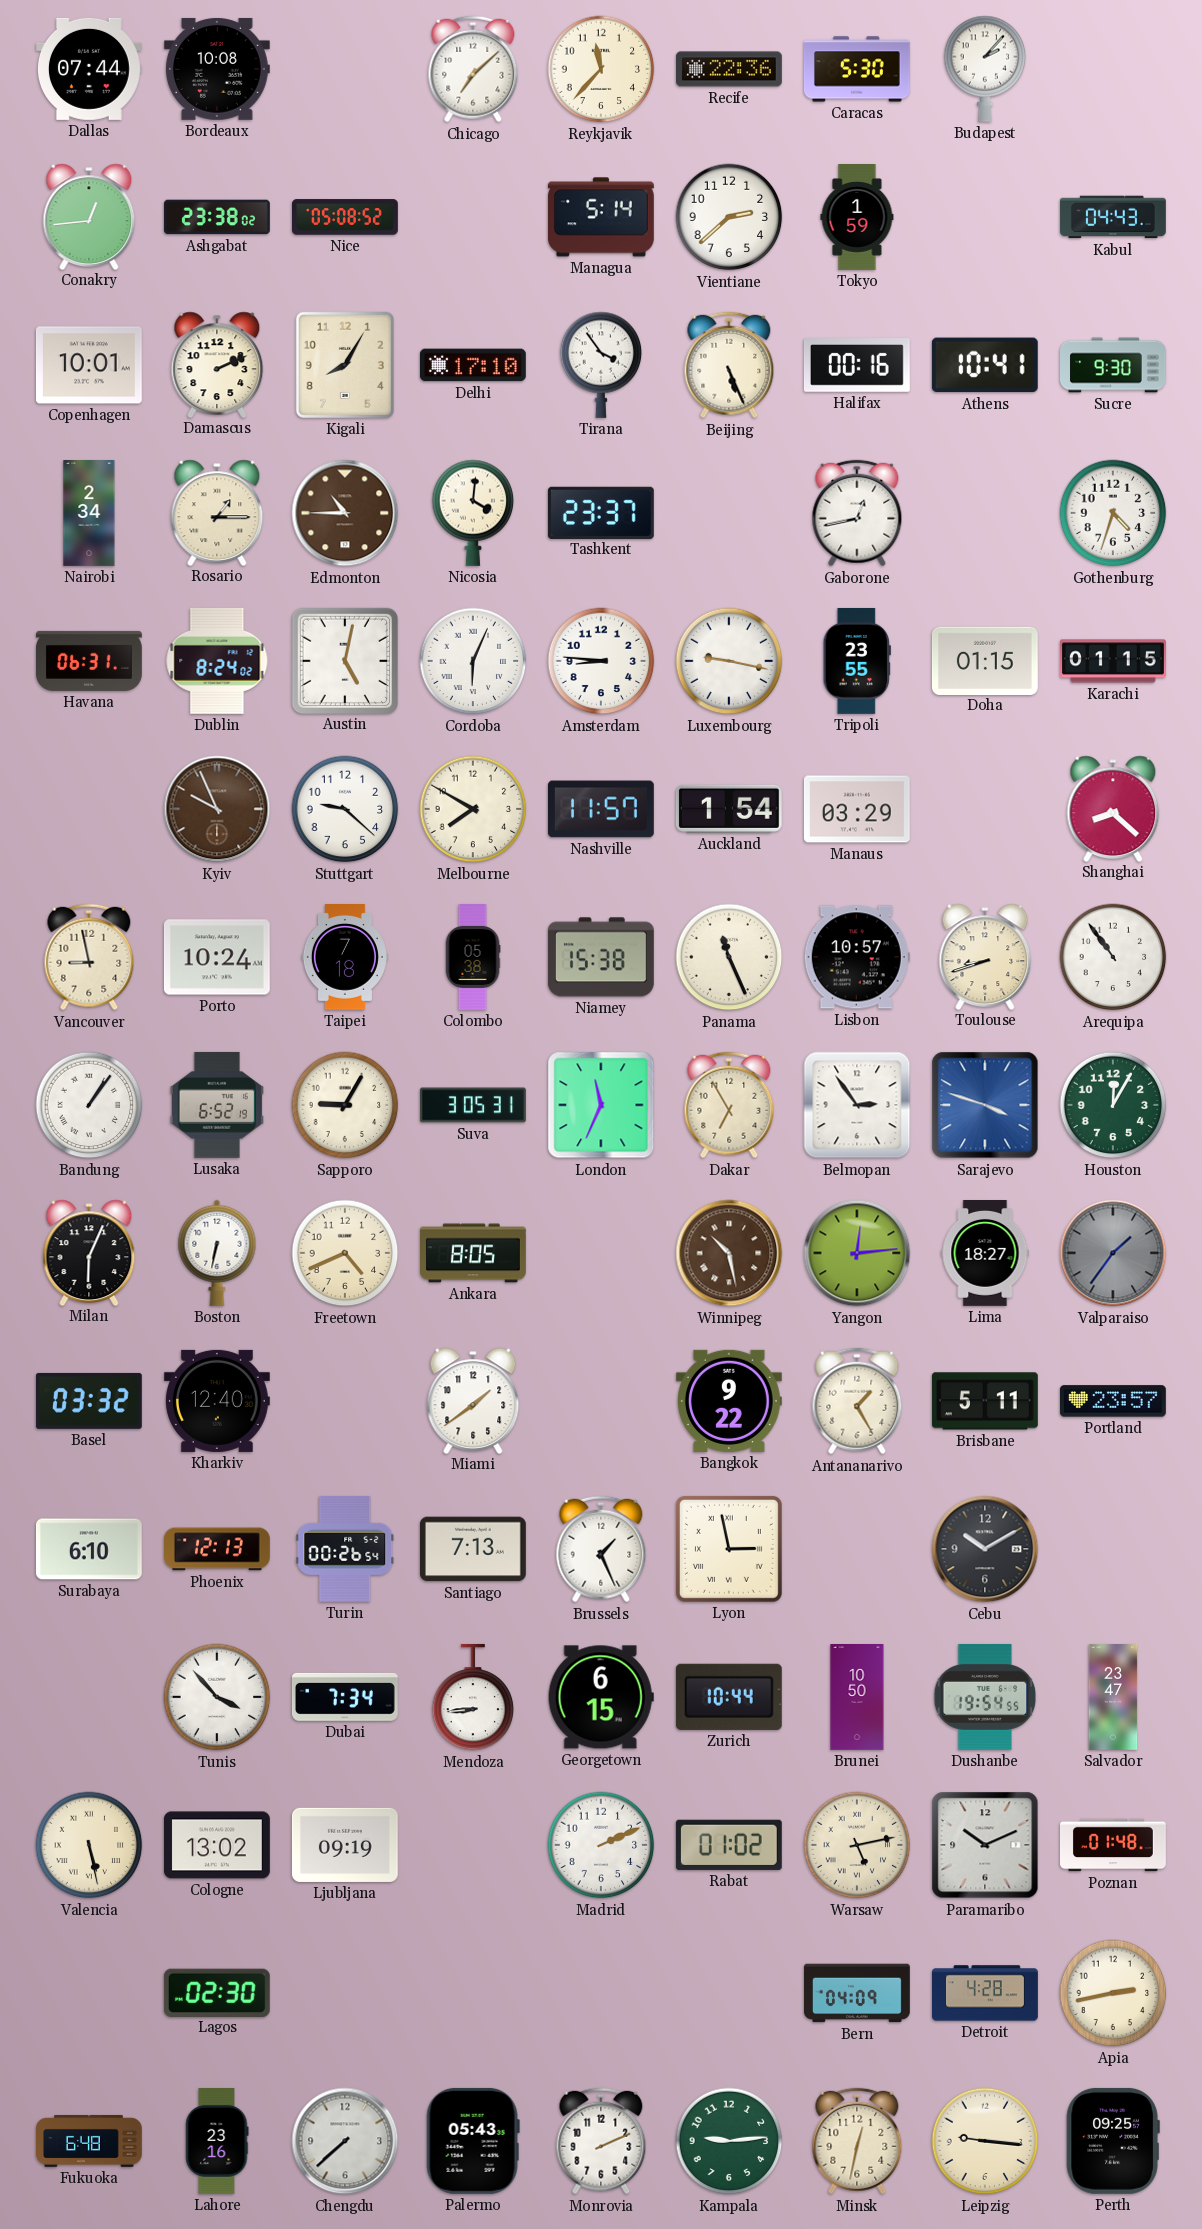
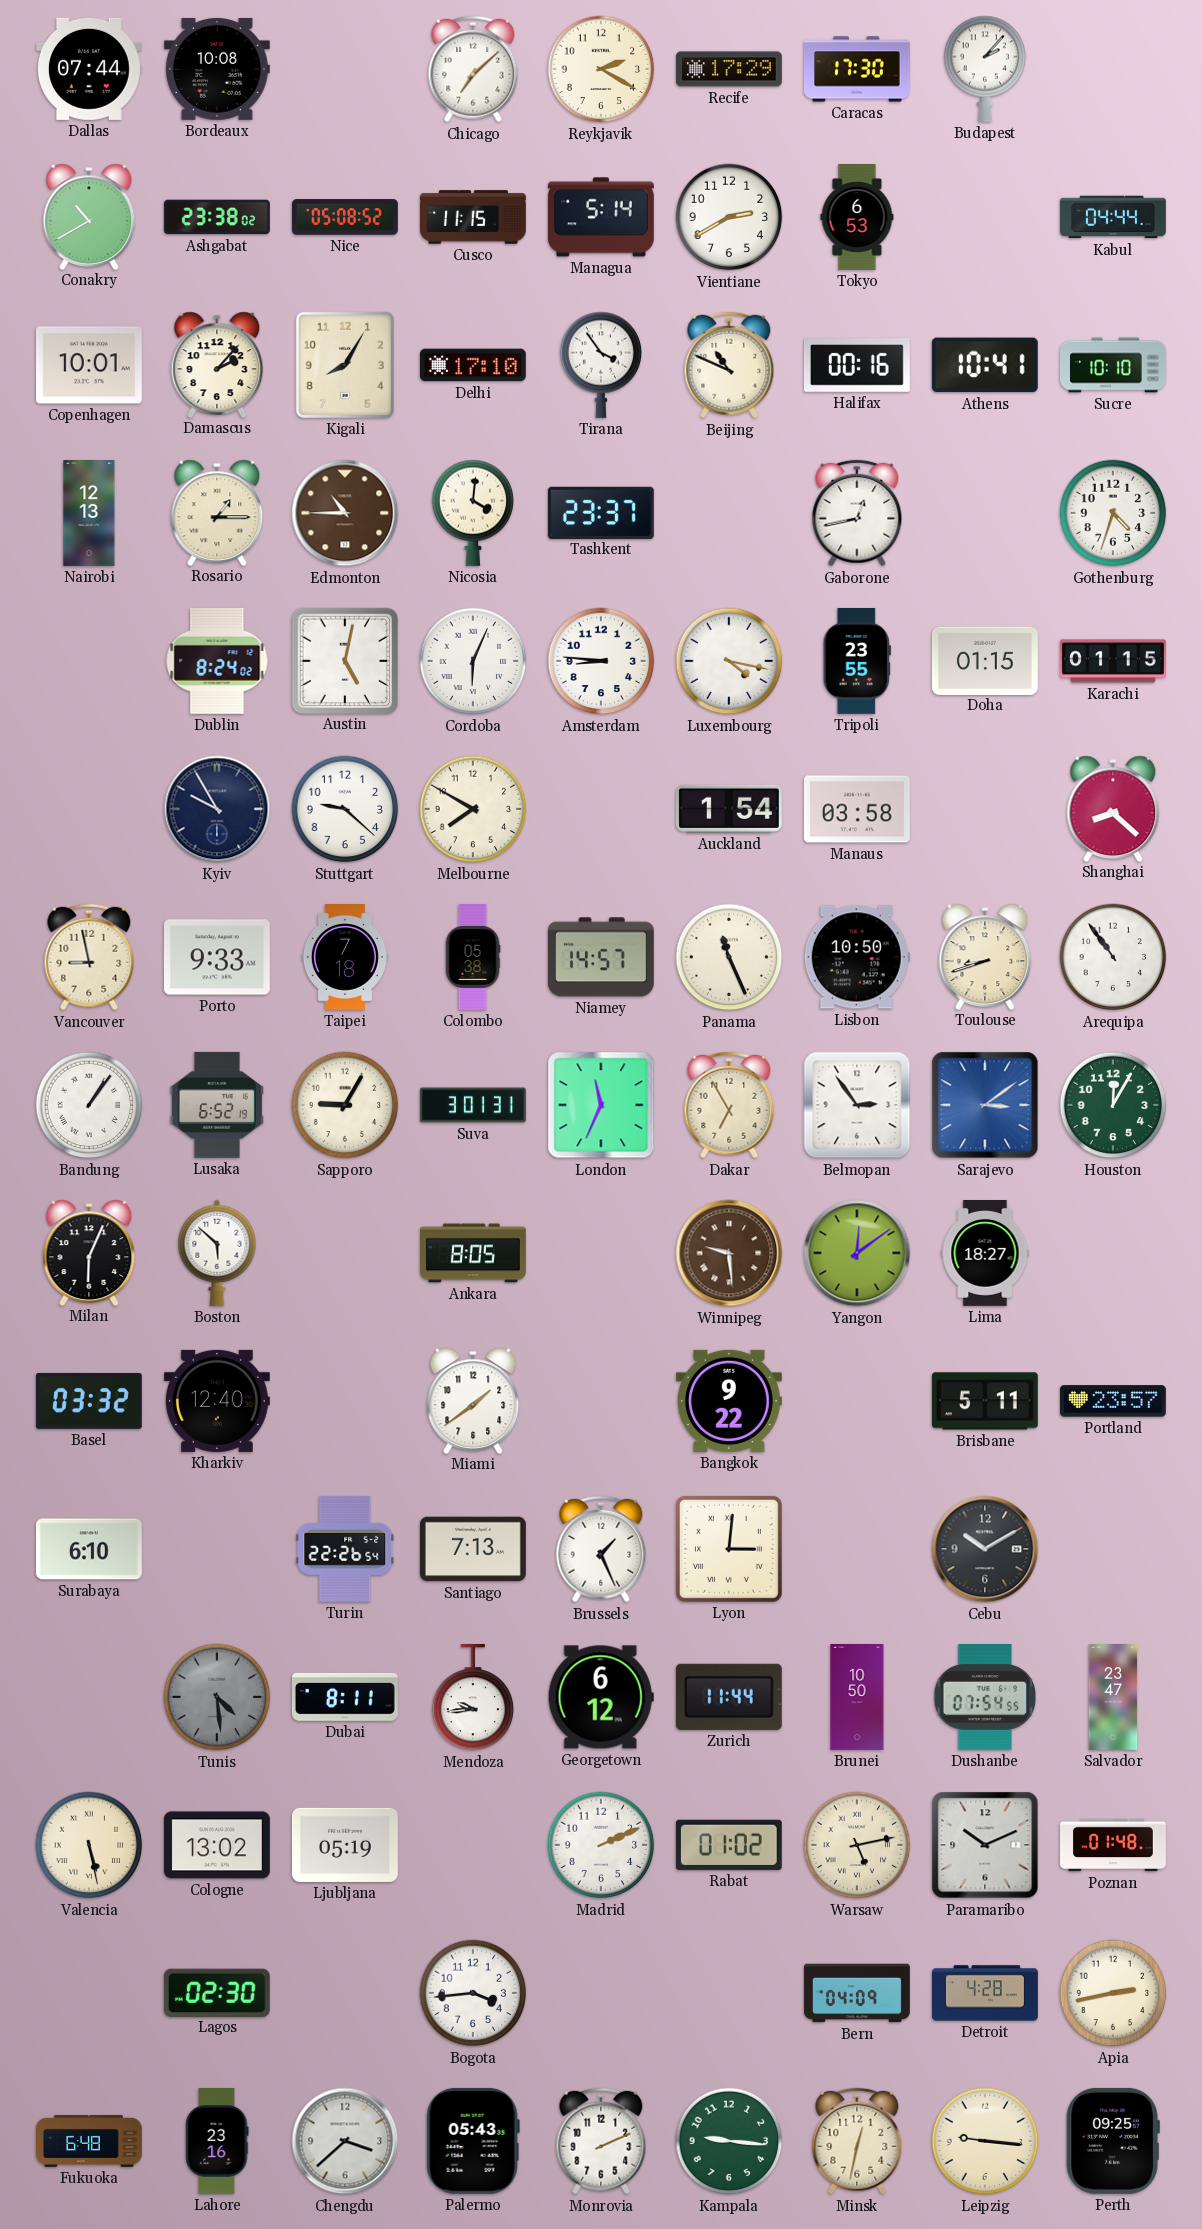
Reykjavik: 11:37 -> 2:20
Recife: 22:36 -> 17:29
Caracas: 5:30 -> 17:30
Conakry: 12:44 -> 10:40
Cusco: none -> 11:15
Vientiane: 2:38 -> 2:40
Tokyo: 1:59 -> 6:53
Kabul: 04:43 -> 04:44
Damascus: 2:11 -> 2:07
Beijing: 5:26 -> 10:49
Sucre: 9:30 -> 10:10
Nairobi: 2:34 -> 12:13
Havana: 06:31 -> none
Luxembourg: 9:17 -> 4:17
Kyiv: 9:56 -> 9:55
Kyiv dial: brown -> navy
Nashville: 11:57 -> none
Manaus: 03:29 -> 03:58
Porto: 10:24 -> 9:33
Niamey: 15:38 -> 14:57
Lisbon: 10:57 -> 10:50
Suva: 3:05 -> 3:01
Sarajevo: 3:48 -> 3:09
Boston: 6:32 -> 5:52
Freetown: 4:41 -> none
Winnipeg: 10:28 -> 9:29
Yangon: 12:14 -> 12:09
Valparaiso: 1:36 -> none
Antananarivo: 1:25 -> none
Phoenix: 12:13 -> none
Turin: 00:26 -> 22:26
Lyon: 2:58 -> 3:01
Tunis: 3:53 -> 4:29
Tunis dial: white -> grey
Dubai: 7:34 -> 8:11
Mendoza: 8:44 -> 9:44
Georgetown: 6:15 -> 6:12
Zurich: 10:44 -> 11:44
Dushanbe: 19:54 -> 07:54
Ljubljana: 09:19 -> 05:19
Bogota: none -> 3:44
Chengdu: 7:38 -> 3:38
Kampala: 9:14 -> 9:16
